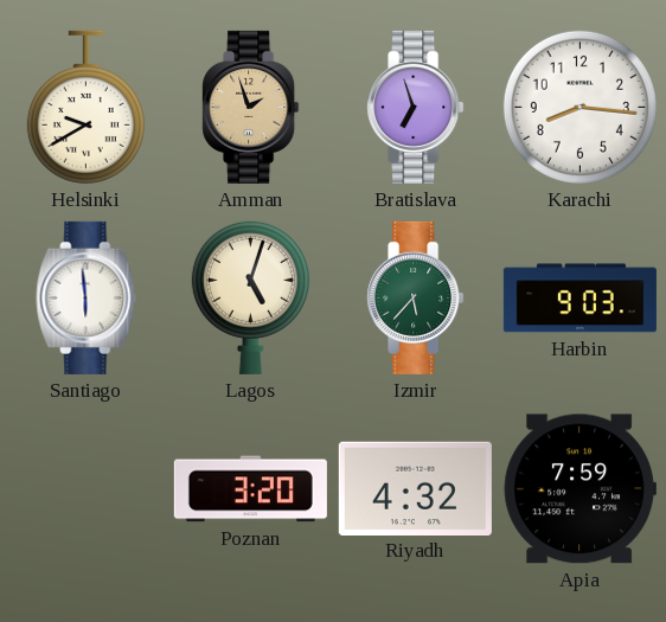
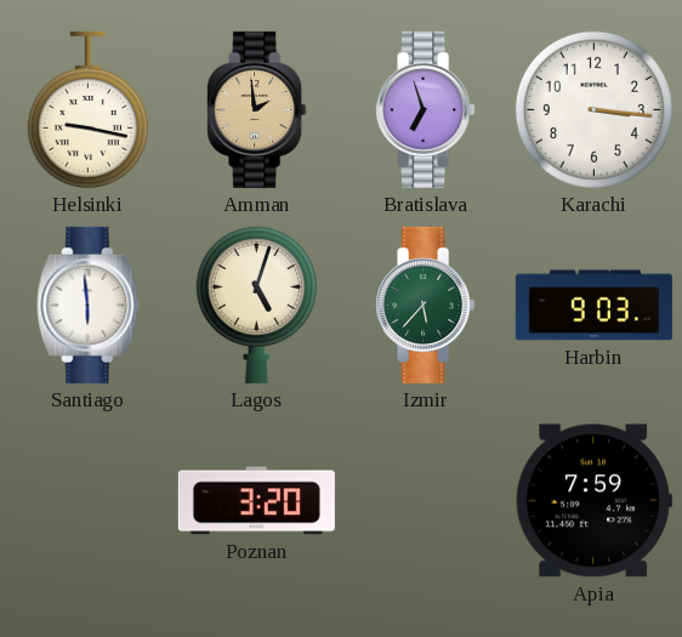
Helsinki: 9:40 -> 9:17
Amman: 1:57 -> 1:59
Karachi: 8:16 -> 3:16
Riyadh: 4:32 -> none
